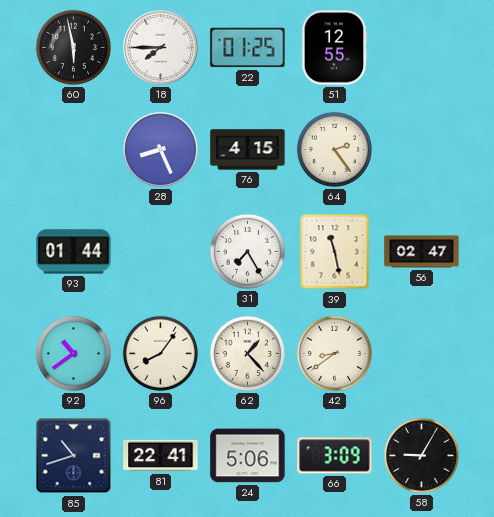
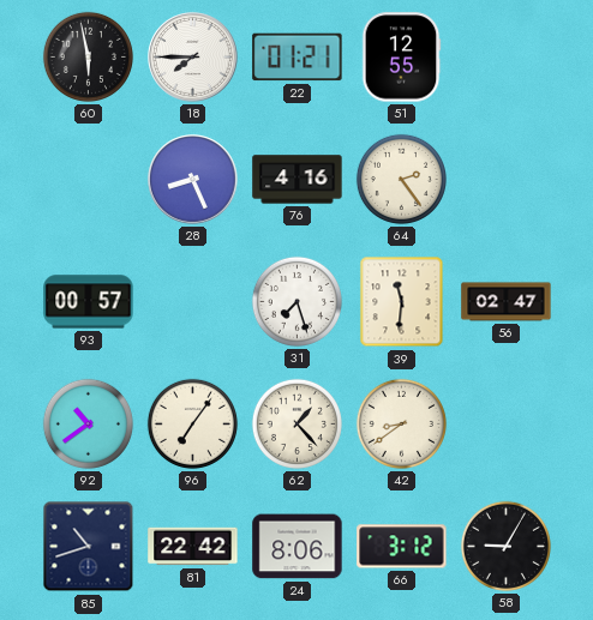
22: 01:25 -> 01:21
76: 4:15 -> 4:16
93: 01:44 -> 00:57
31: 7:25 -> 7:27
39: 11:28 -> 11:31
96: 8:06 -> 7:06
81: 22:41 -> 22:42
24: 5:06 -> 8:06
66: 3:09 -> 3:12
